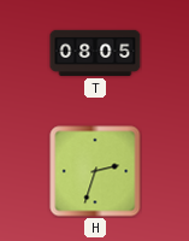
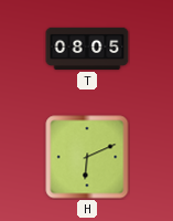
H: 2:33 -> 6:11
